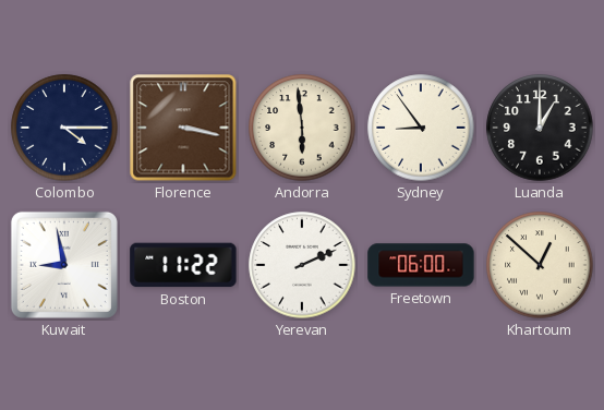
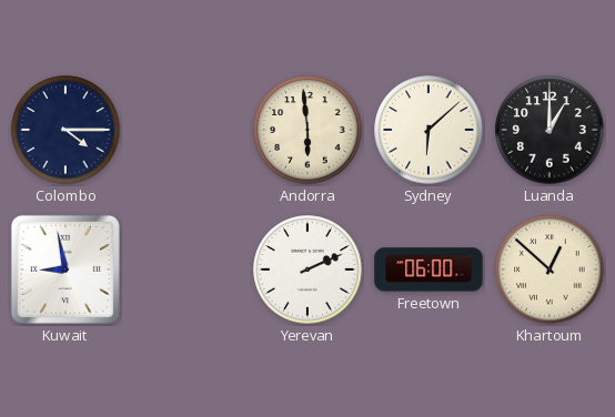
Florence: 3:17 -> none
Sydney: 8:54 -> 6:08
Boston: 11:22 -> none
